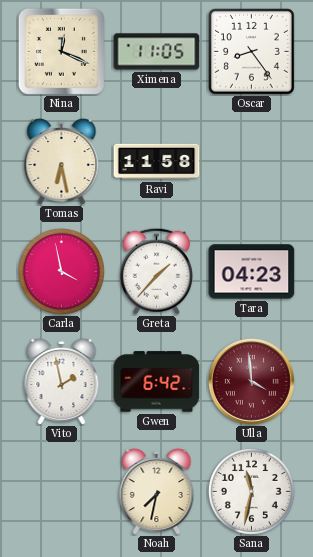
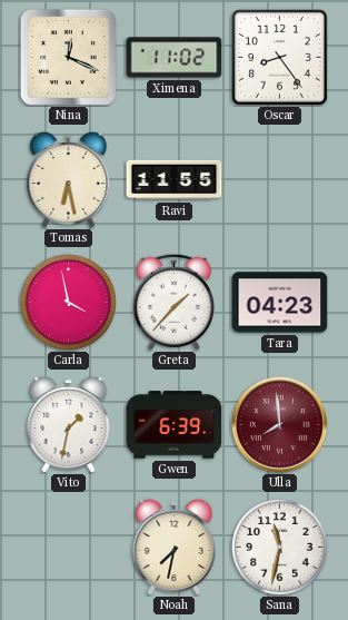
Ximena: 11:05 -> 11:02
Ravi: 11:58 -> 11:55
Vito: 1:58 -> 1:32
Gwen: 6:42 -> 6:39
Ulla: 3:59 -> 7:59
